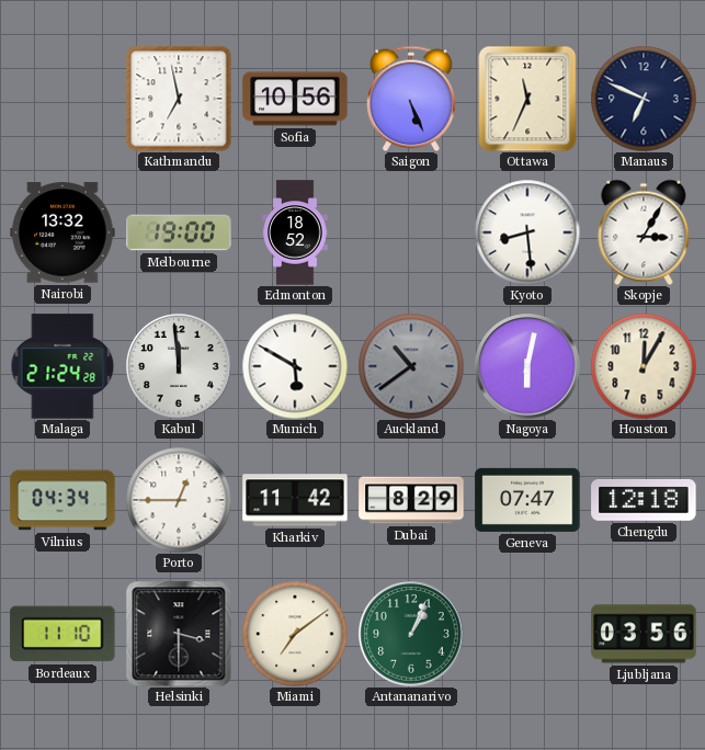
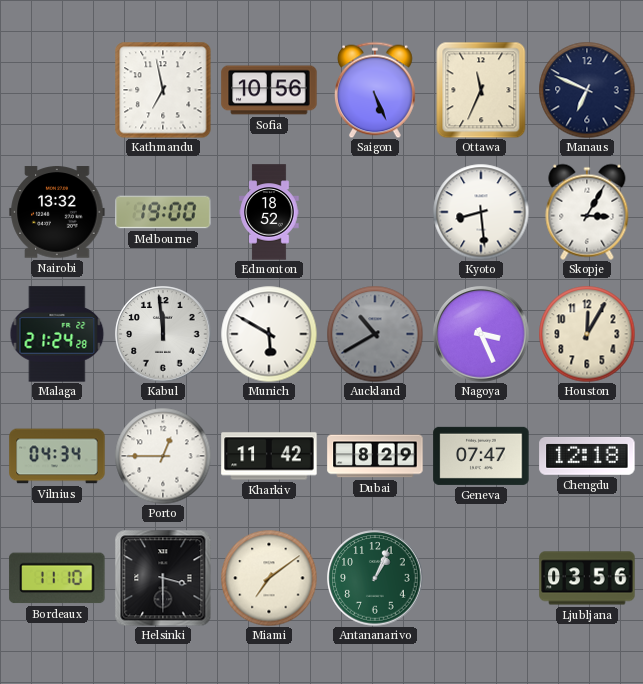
Auckland: 10:39 -> 10:40
Nagoya: 6:02 -> 3:26
